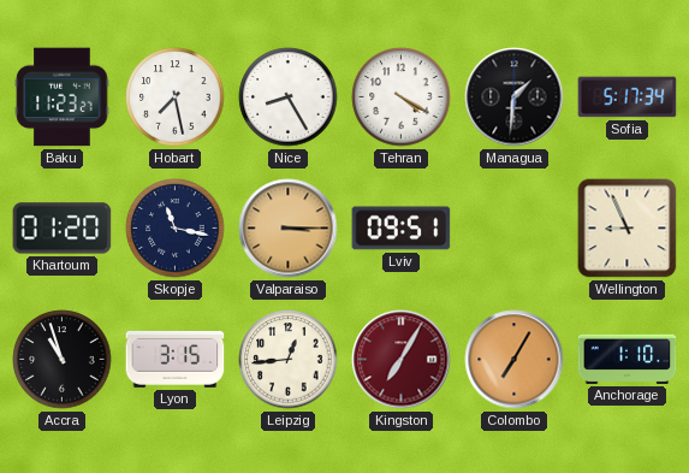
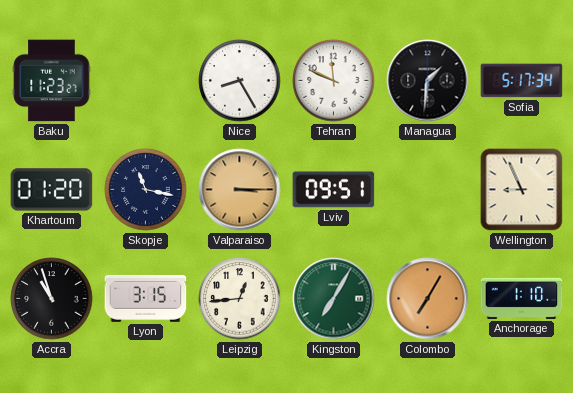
Hobart: 7:28 -> none
Tehran: 4:20 -> 11:49
Kingston dial: burgundy -> green
